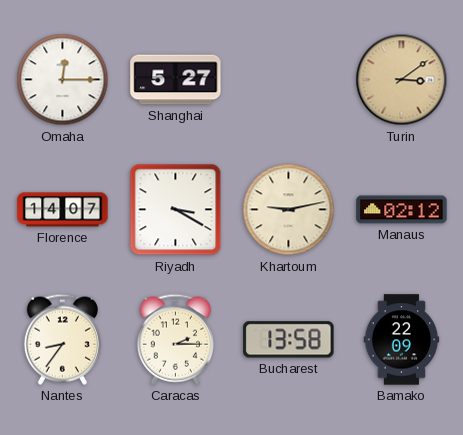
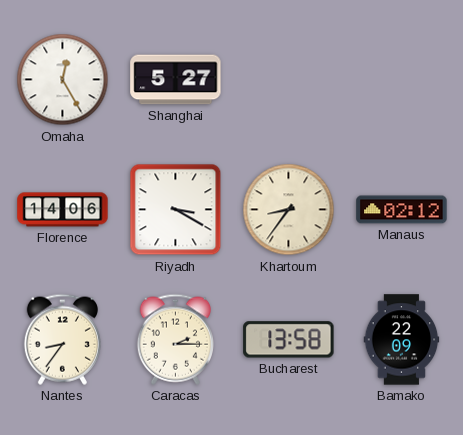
Omaha: 12:15 -> 12:25
Turin: 3:09 -> none
Florence: 14:07 -> 14:06
Khartoum: 9:13 -> 8:36
